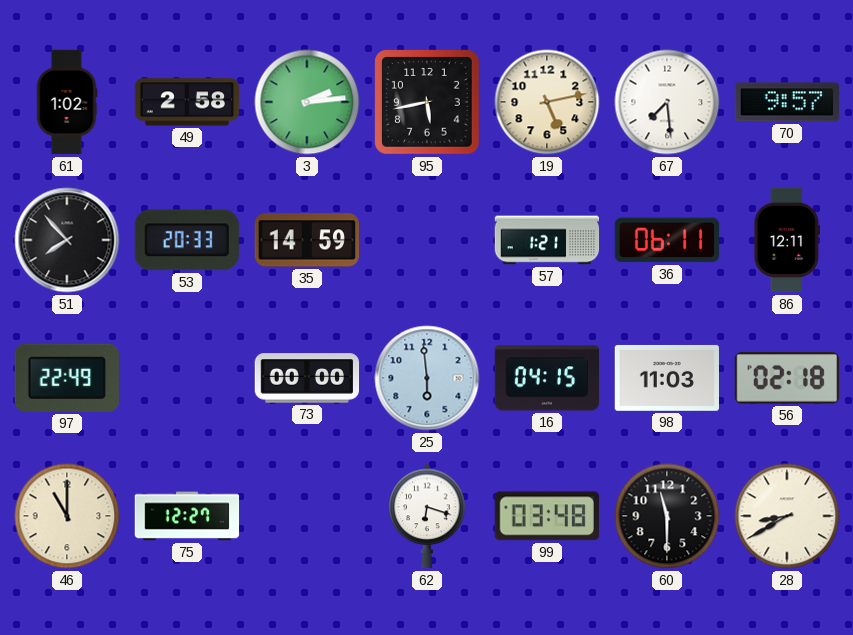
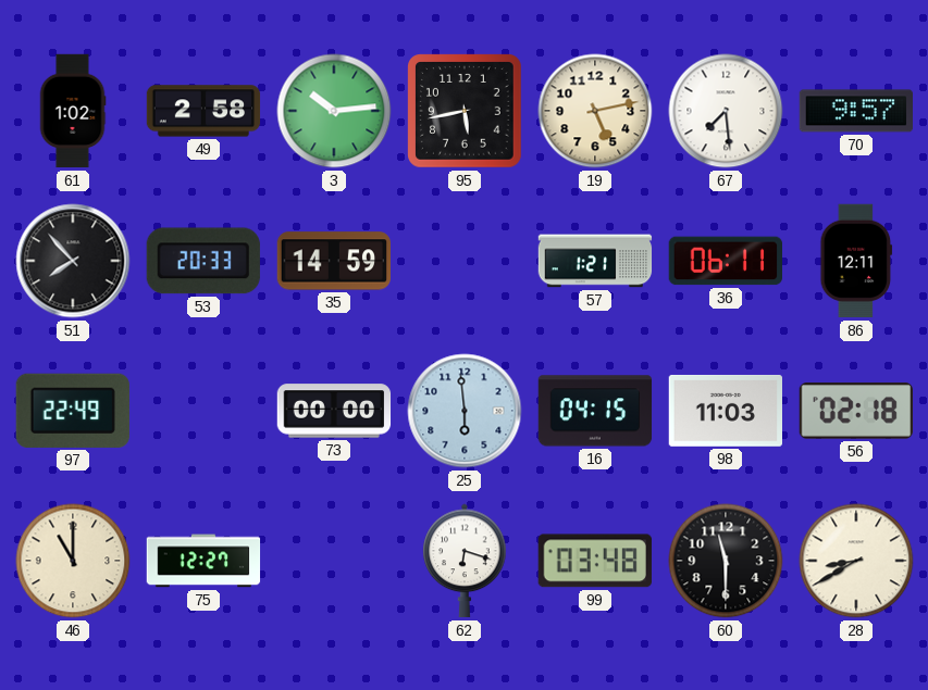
3: 2:14 -> 10:14
